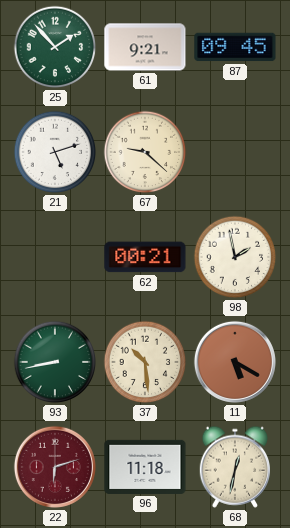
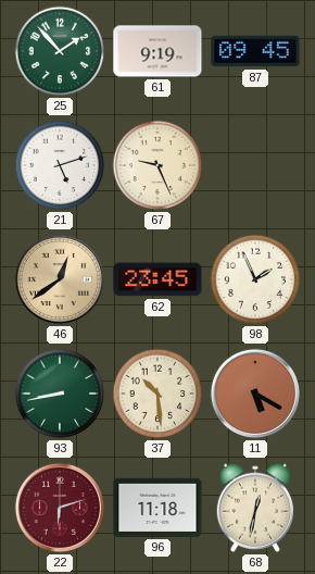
61: 9:21 -> 9:19
67: 9:22 -> 9:26
46: none -> 12:39
62: 00:21 -> 23:45
98: 1:58 -> 1:56
